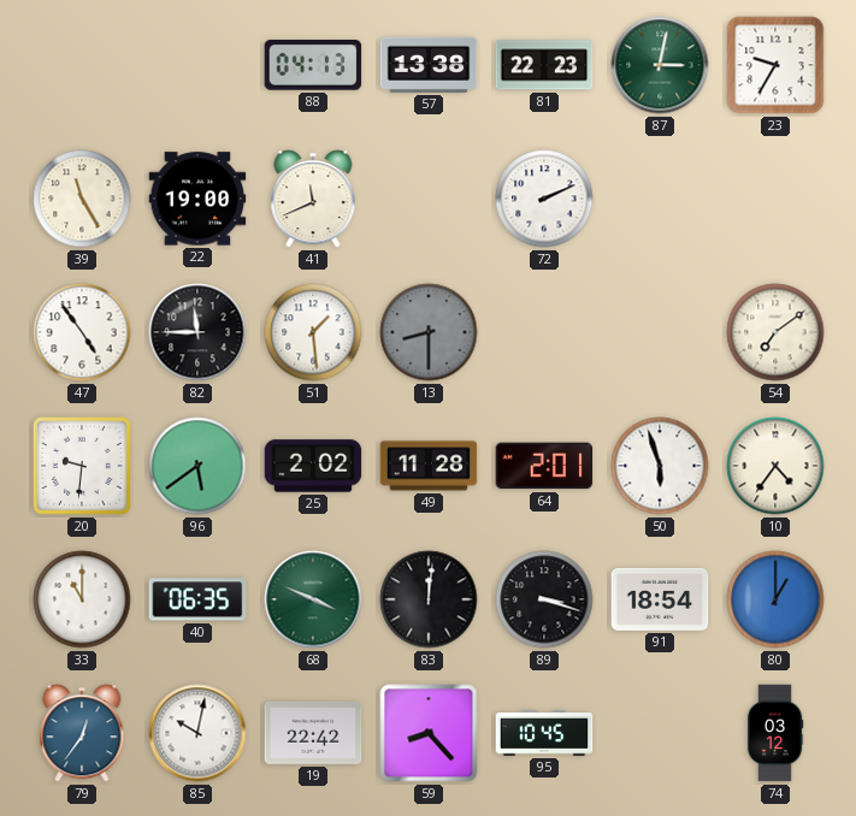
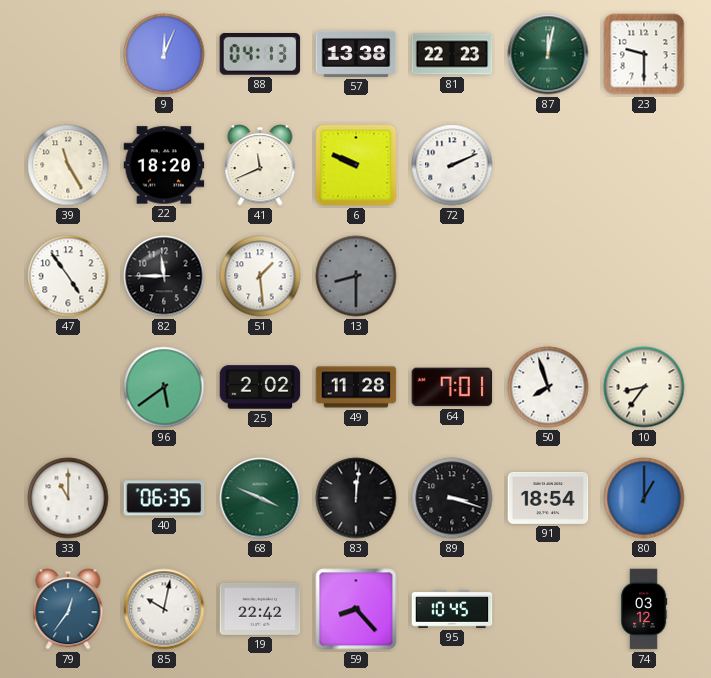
9: none -> 12:04
87: 3:02 -> 12:02
23: 9:35 -> 9:30
22: 19:00 -> 18:20
6: none -> 9:49
54: 7:09 -> none
20: 9:31 -> none
64: 2:01 -> 7:01
50: 5:57 -> 7:57
10: 4:36 -> 8:36
